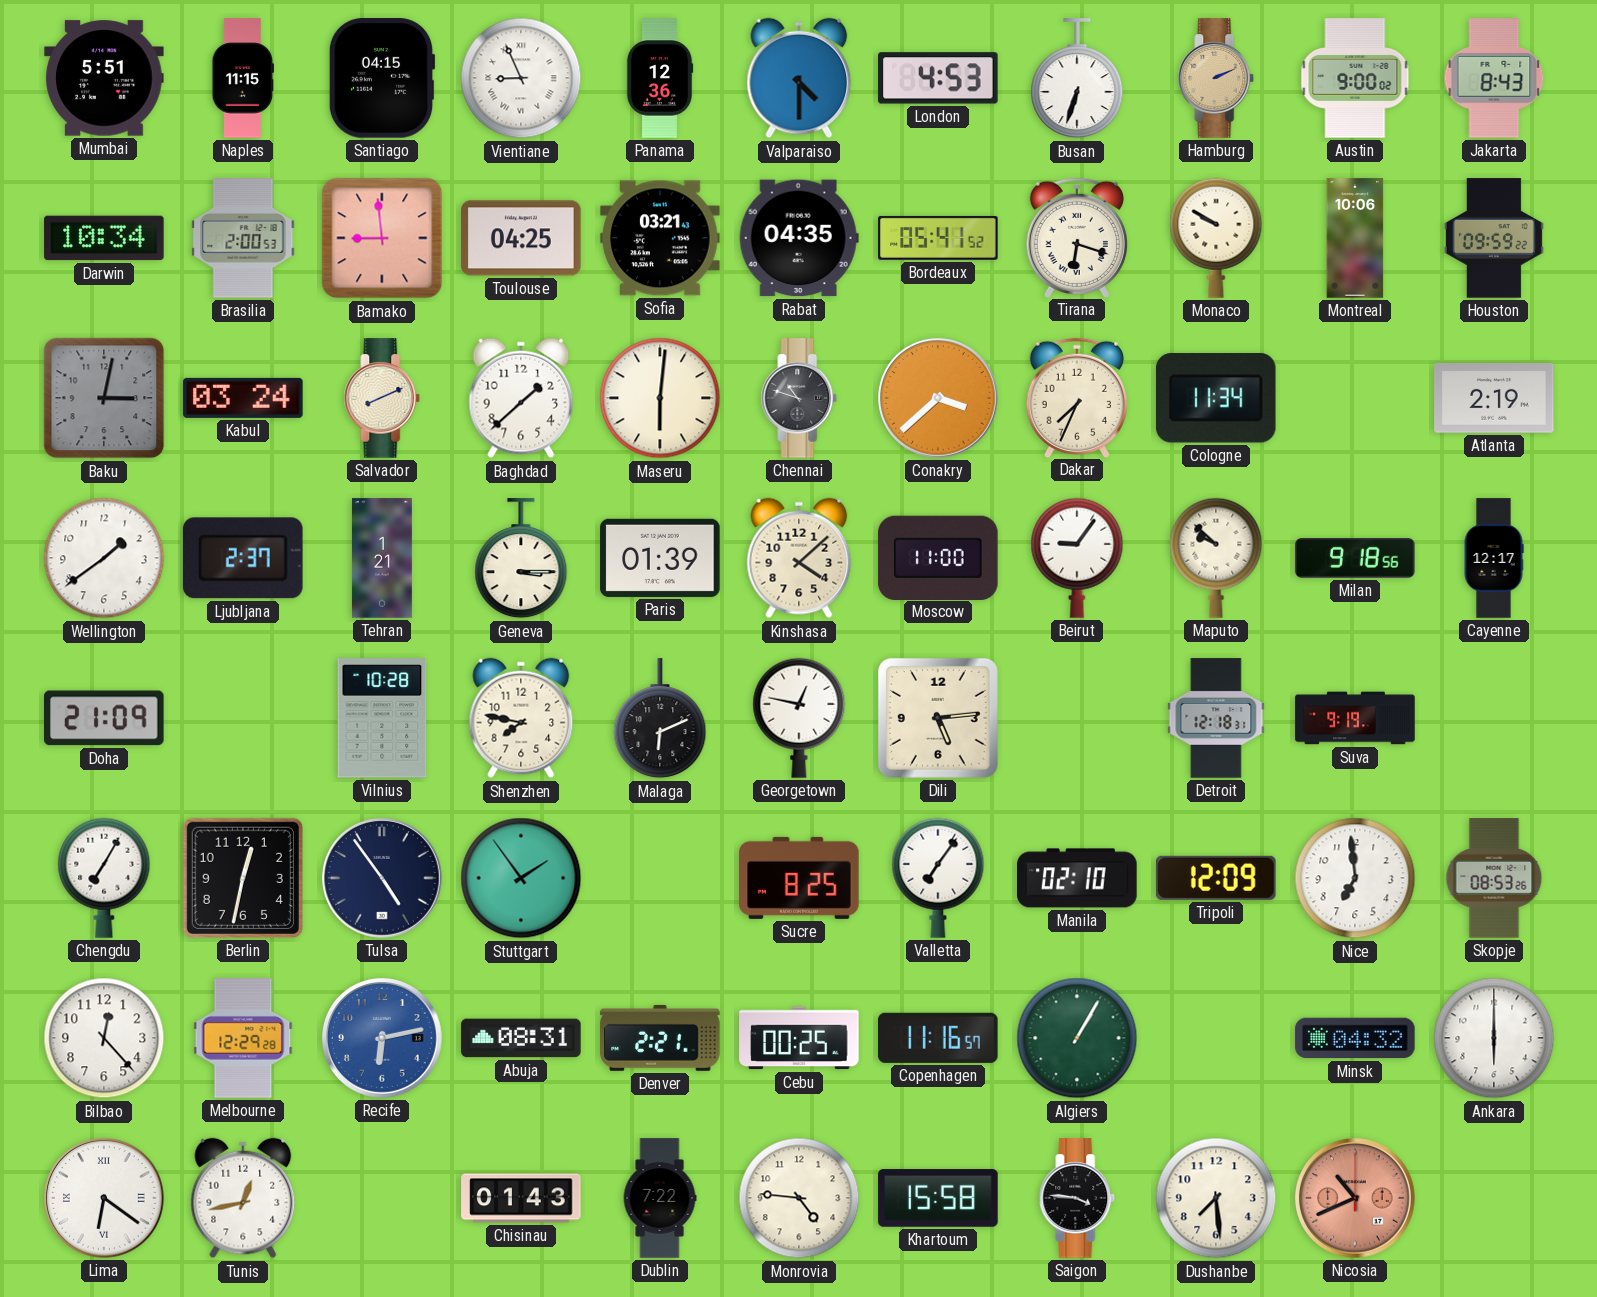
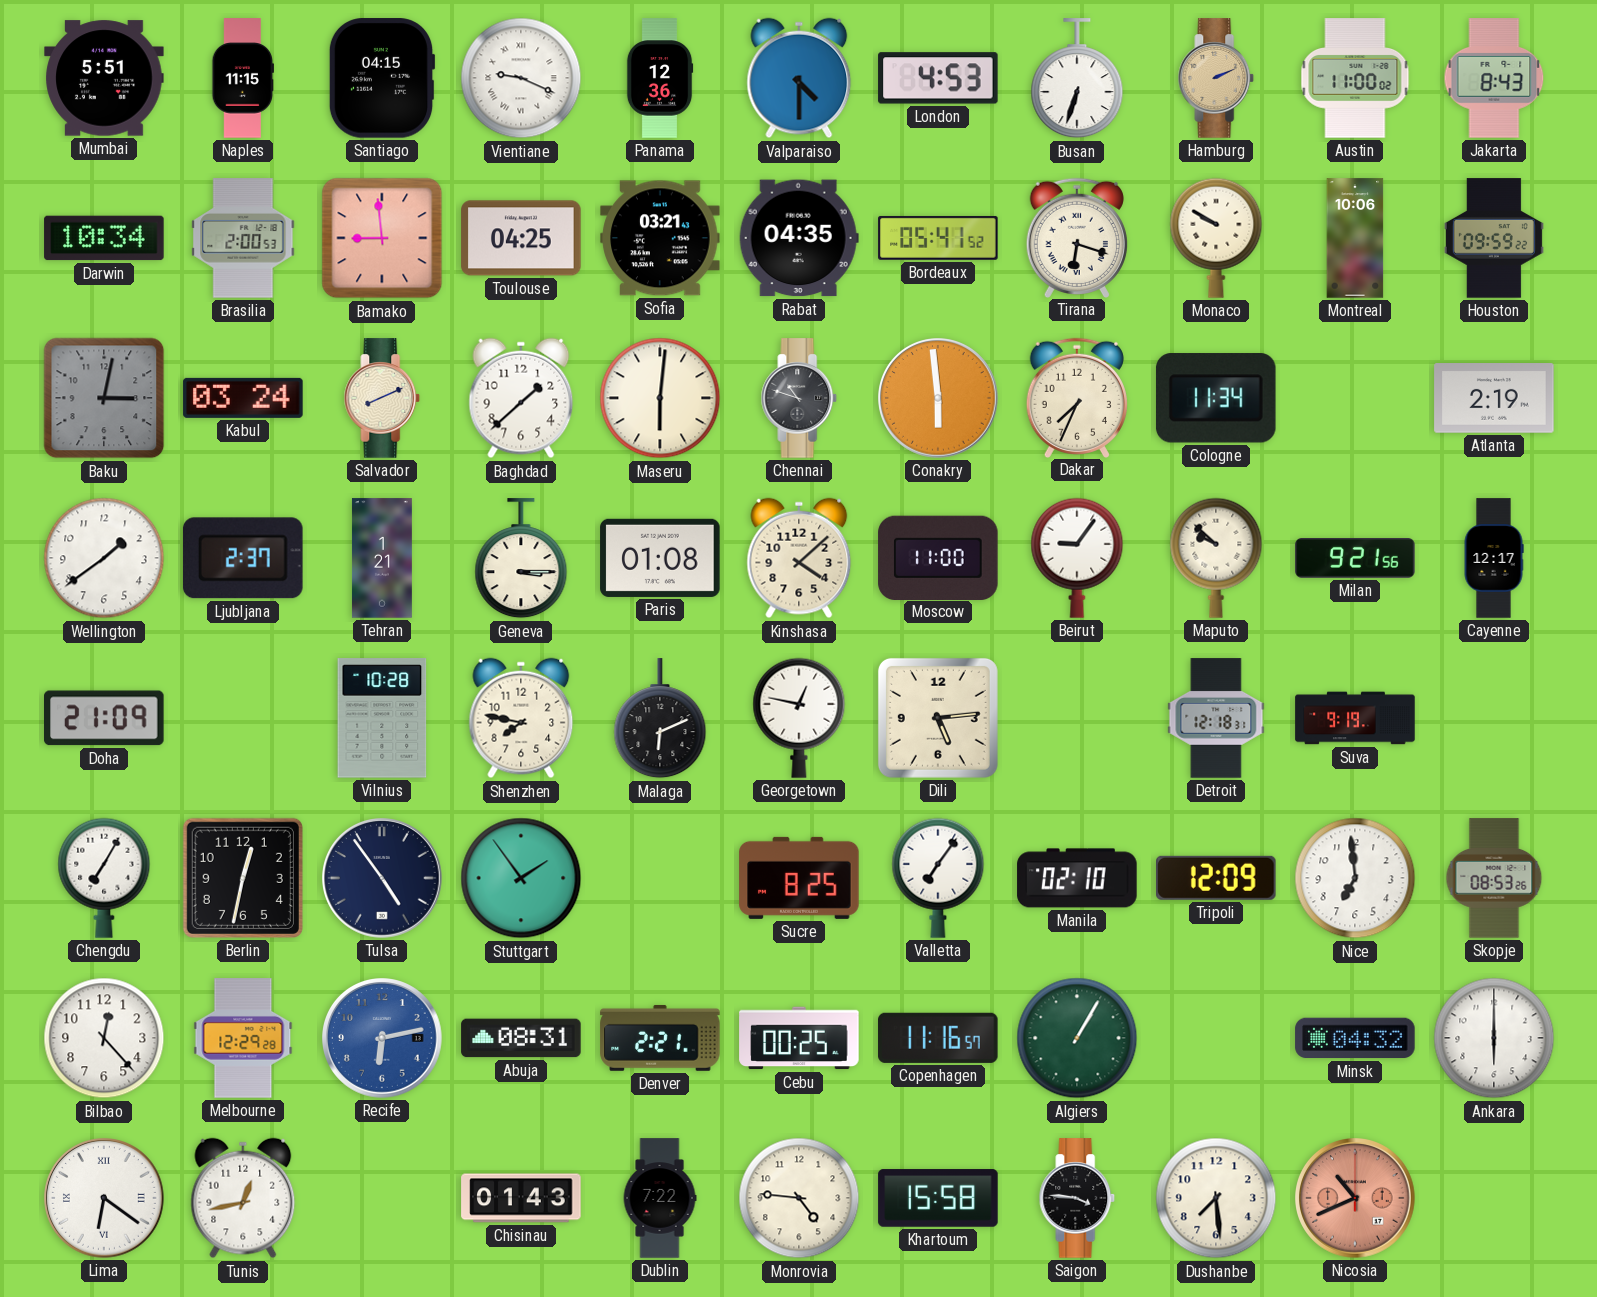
Vientiane: 8:56 -> 9:19
Austin: 9:00 -> 11:00
Conakry: 3:38 -> 5:59
Paris: 01:39 -> 01:08
Milan: 9:18 -> 9:21
